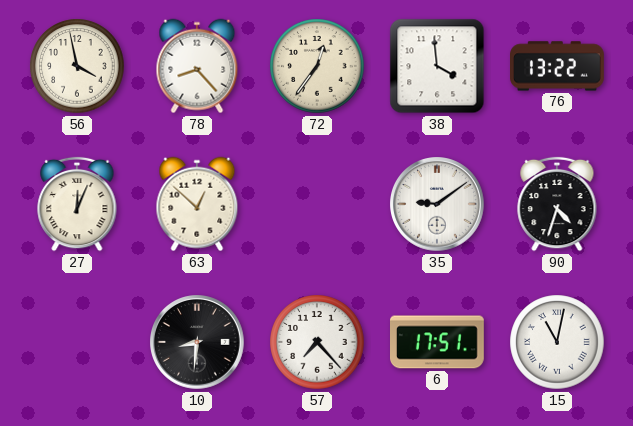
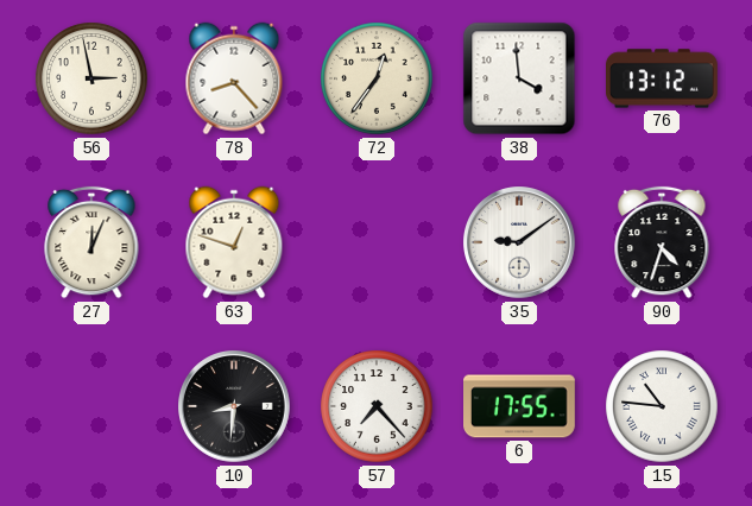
56: 3:58 -> 2:58
76: 13:22 -> 13:12
63: 12:52 -> 12:48
6: 17:51 -> 17:55
15: 11:02 -> 10:46
